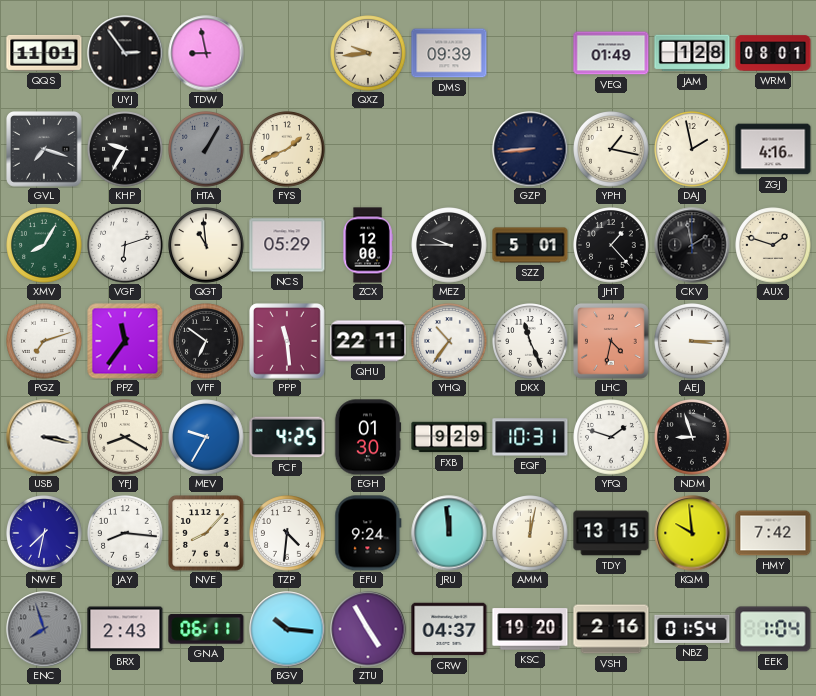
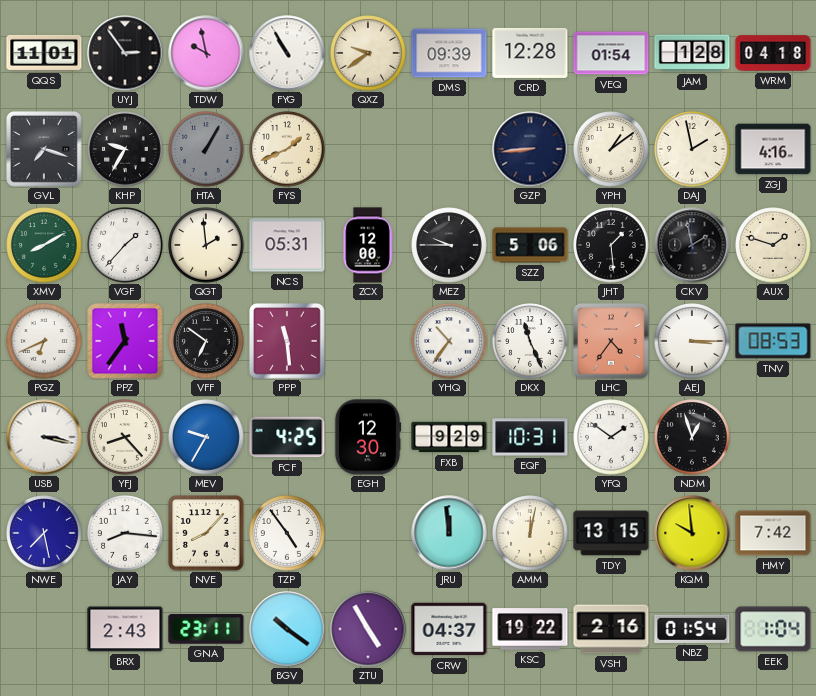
TDW: 8:58 -> 9:58
FYG: none -> 10:55
QXZ: 9:44 -> 9:39
CRD: none -> 12:28
VEQ: 01:49 -> 01:54
WRM: 08:01 -> 04:18
YPH: 1:17 -> 1:09
XMV: 8:05 -> 8:10
VGF: 6:12 -> 1:37
QGT: 10:59 -> 1:59
NCS: 05:29 -> 05:31
SZZ: 5:01 -> 5:06
JHT: 1:23 -> 1:29
PGZ: 7:12 -> 6:41
QHU: 22:11 -> none
LHC: 4:32 -> 4:36
TNV: none -> 08:53
YFJ: 8:20 -> 8:23
EGH: 01:30 -> 12:30
YFQ: 1:48 -> 1:51
NDM: 8:57 -> 12:57
NWE: 7:32 -> 7:28
TZP: 4:31 -> 4:54
EFU: 9:24 -> none
ENC: 7:57 -> none
GNA: 06:11 -> 23:11
BGV: 10:16 -> 10:21
KSC: 19:20 -> 19:22
